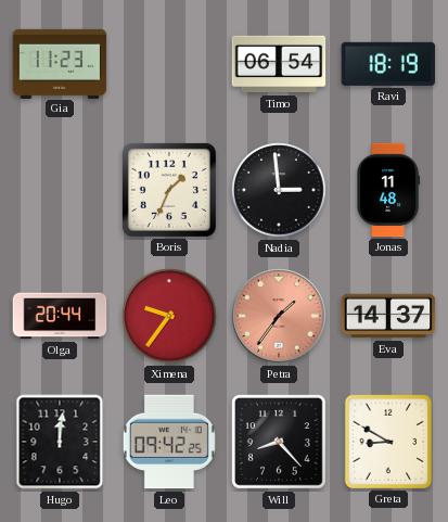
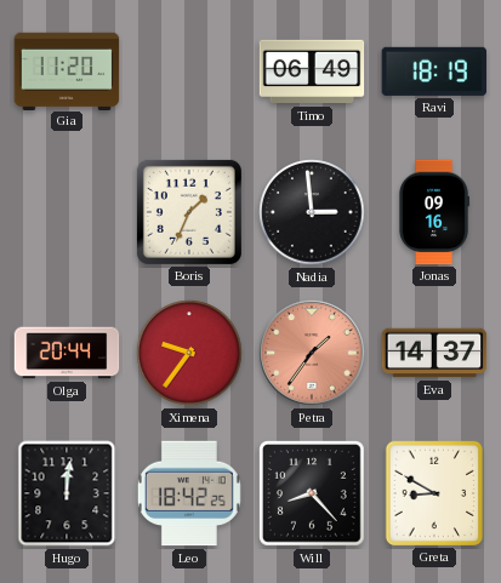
Gia: 11:23 -> 11:20
Timo: 06:54 -> 06:49
Jonas: 11:48 -> 09:16
Leo: 09:42 -> 18:42
